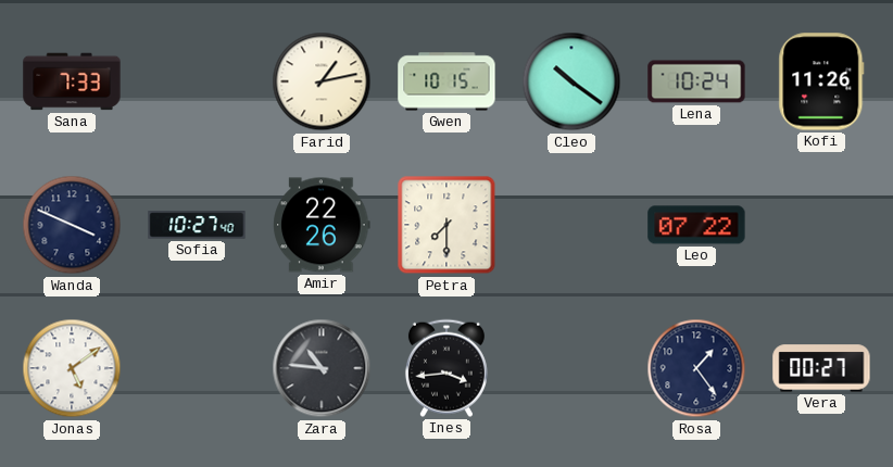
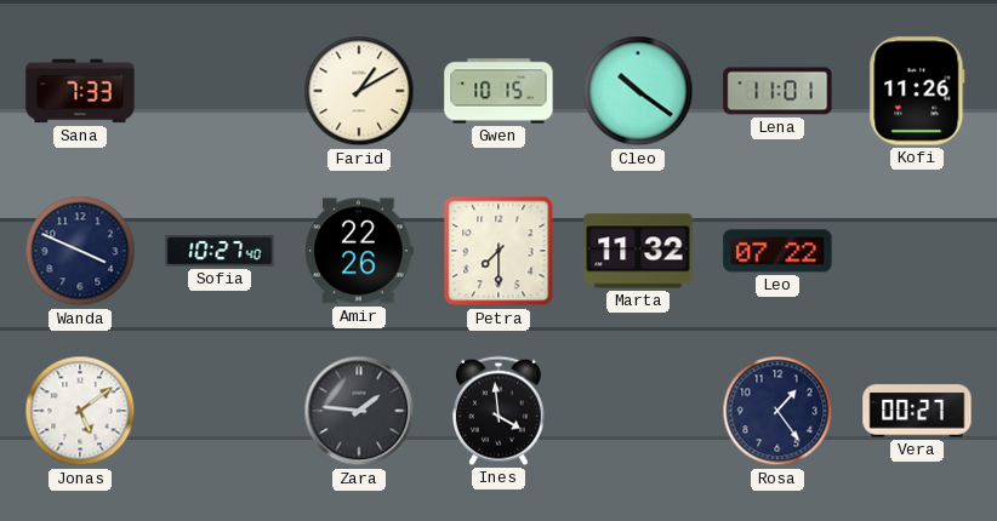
Farid: 1:13 -> 1:10
Lena: 10:24 -> 11:01
Marta: none -> 11:32
Zara: 10:46 -> 1:46
Ines: 3:44 -> 3:59
